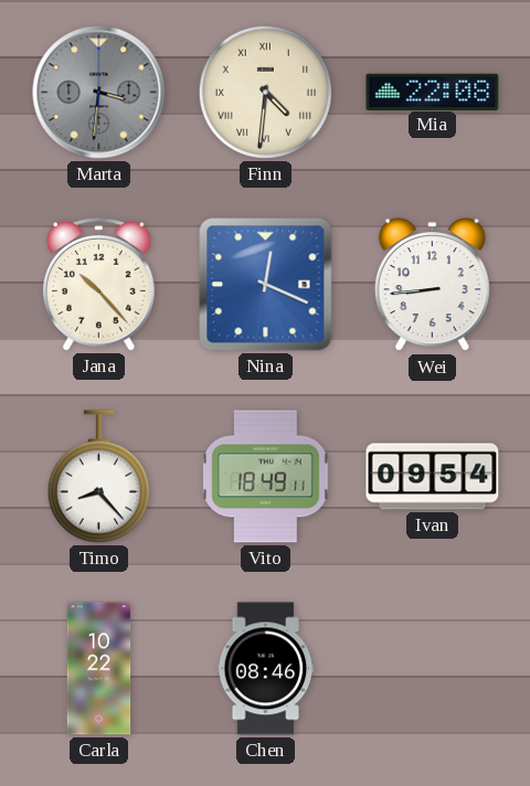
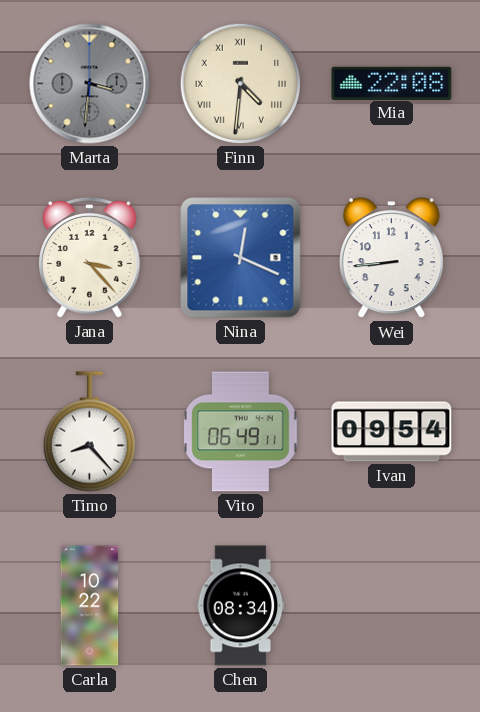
Jana: 10:23 -> 3:23
Vito: 18:49 -> 06:49
Chen: 08:46 -> 08:34
